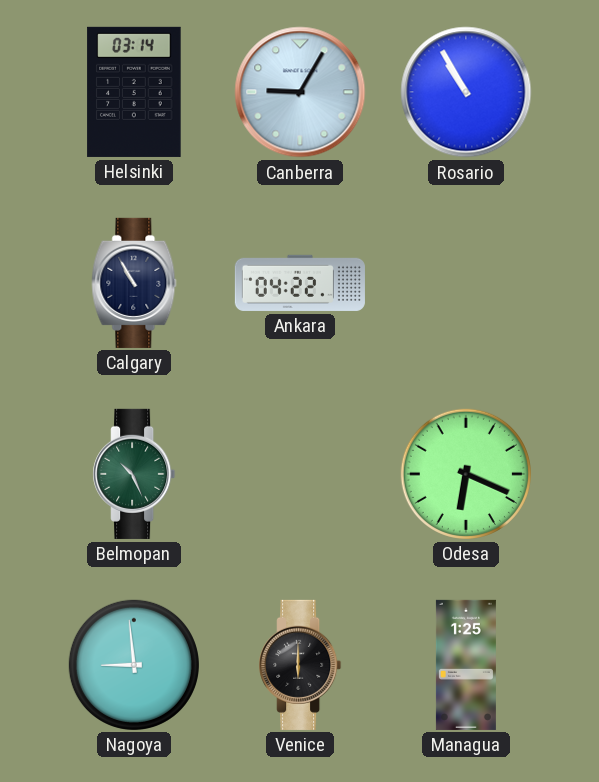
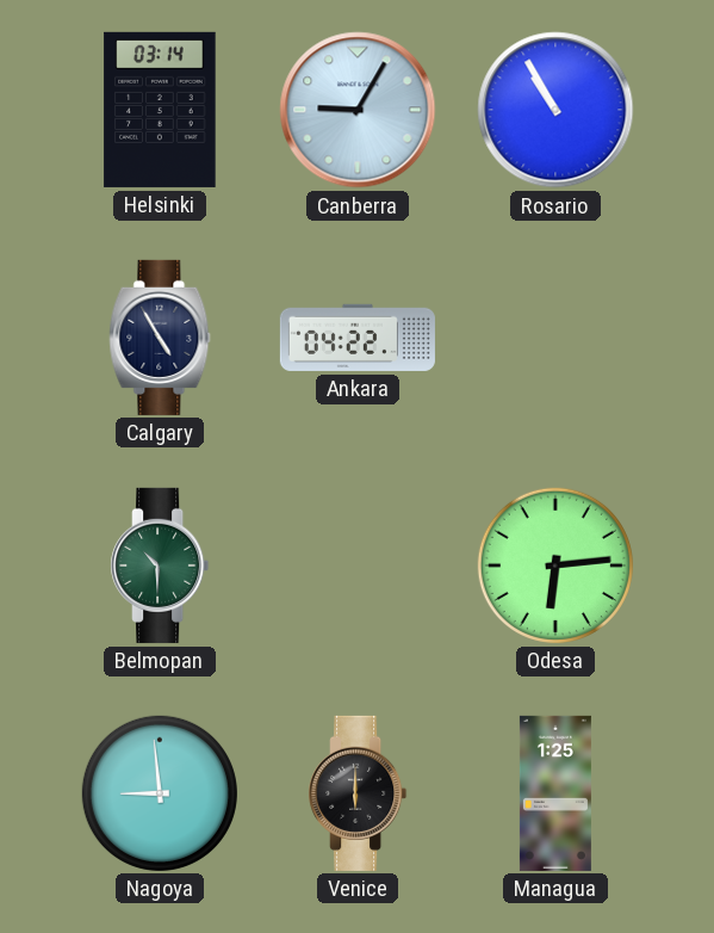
Calgary: 10:55 -> 4:55
Belmopan: 10:26 -> 10:30
Odesa: 6:19 -> 6:14
